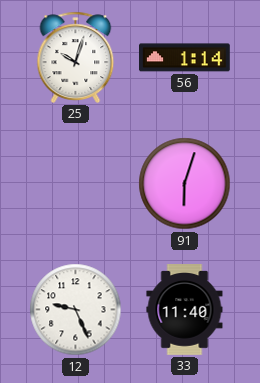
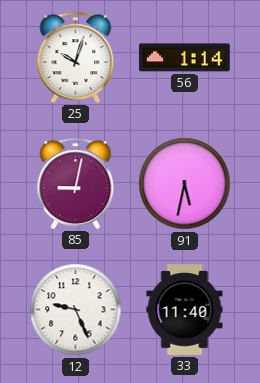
85: none -> 9:02
91: 6:03 -> 5:32
